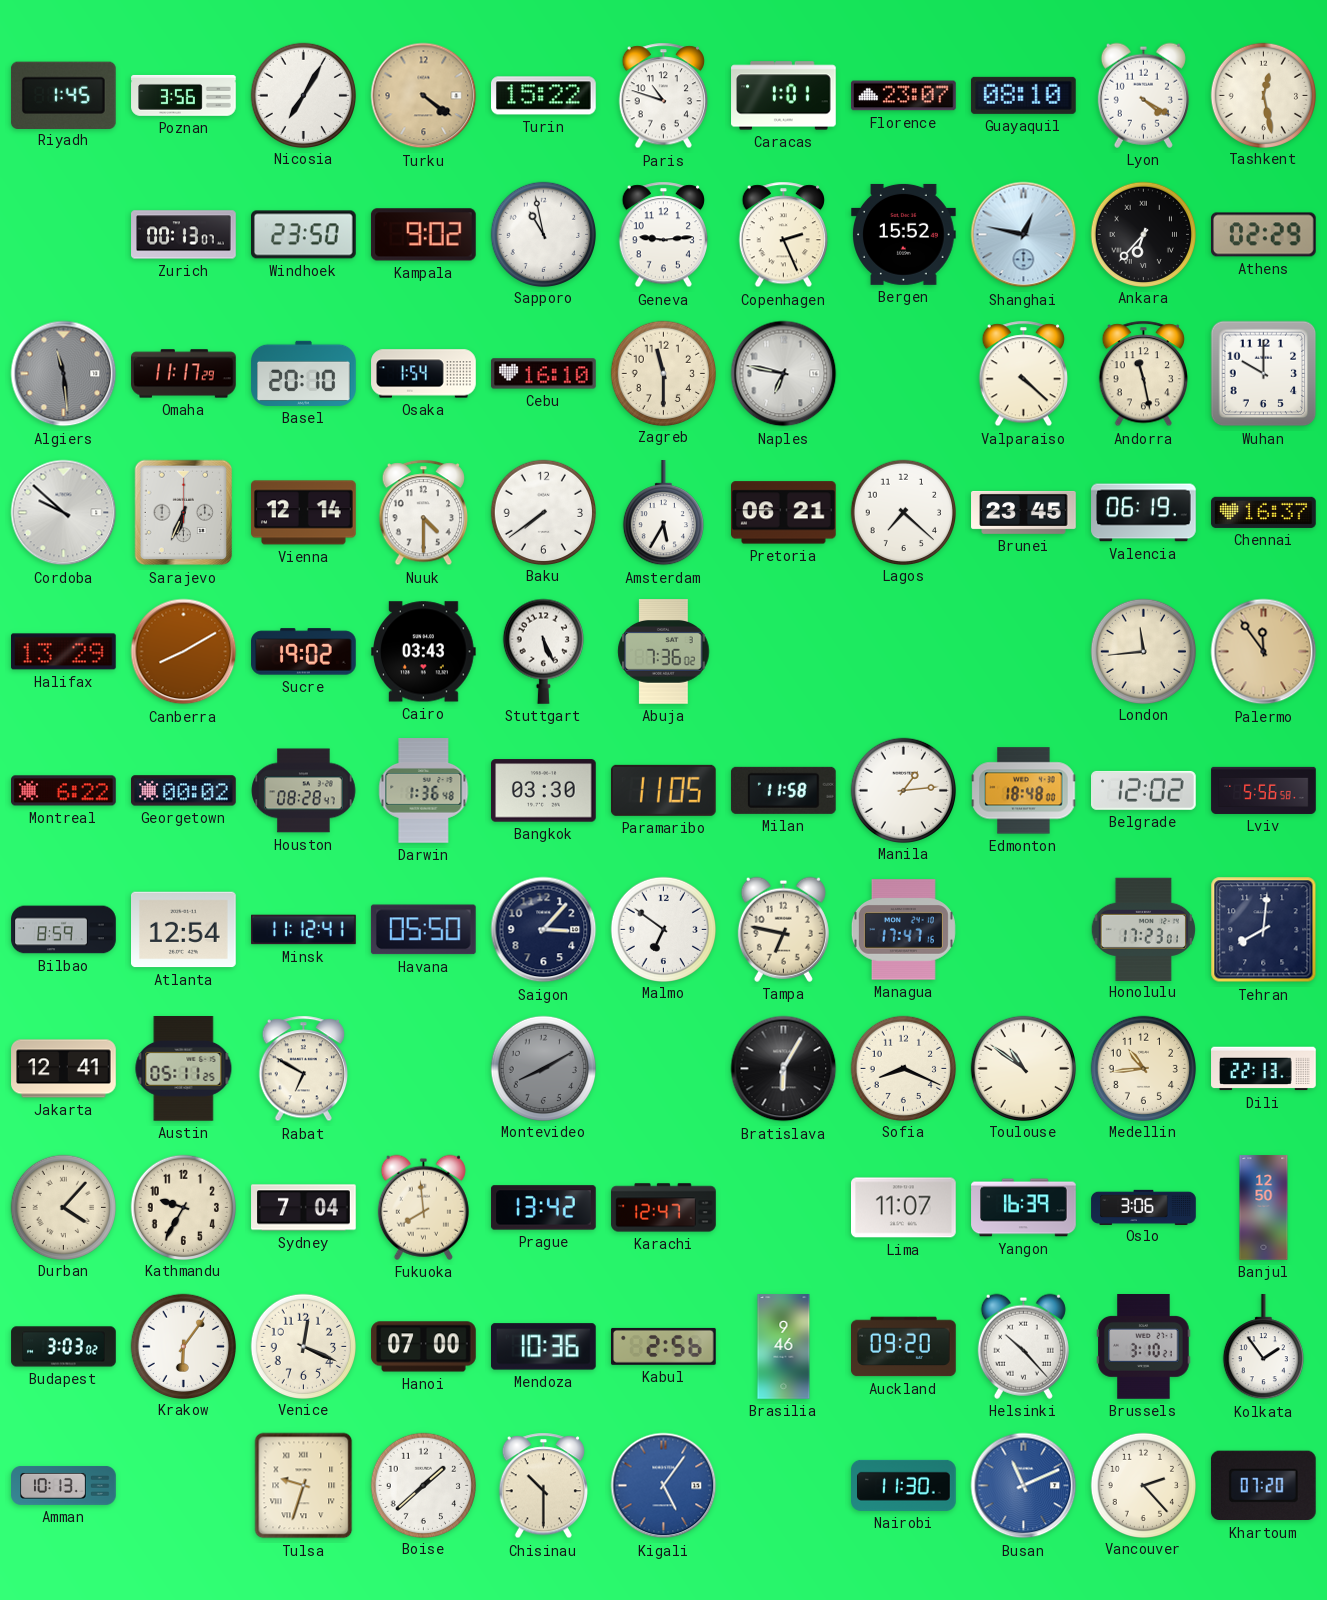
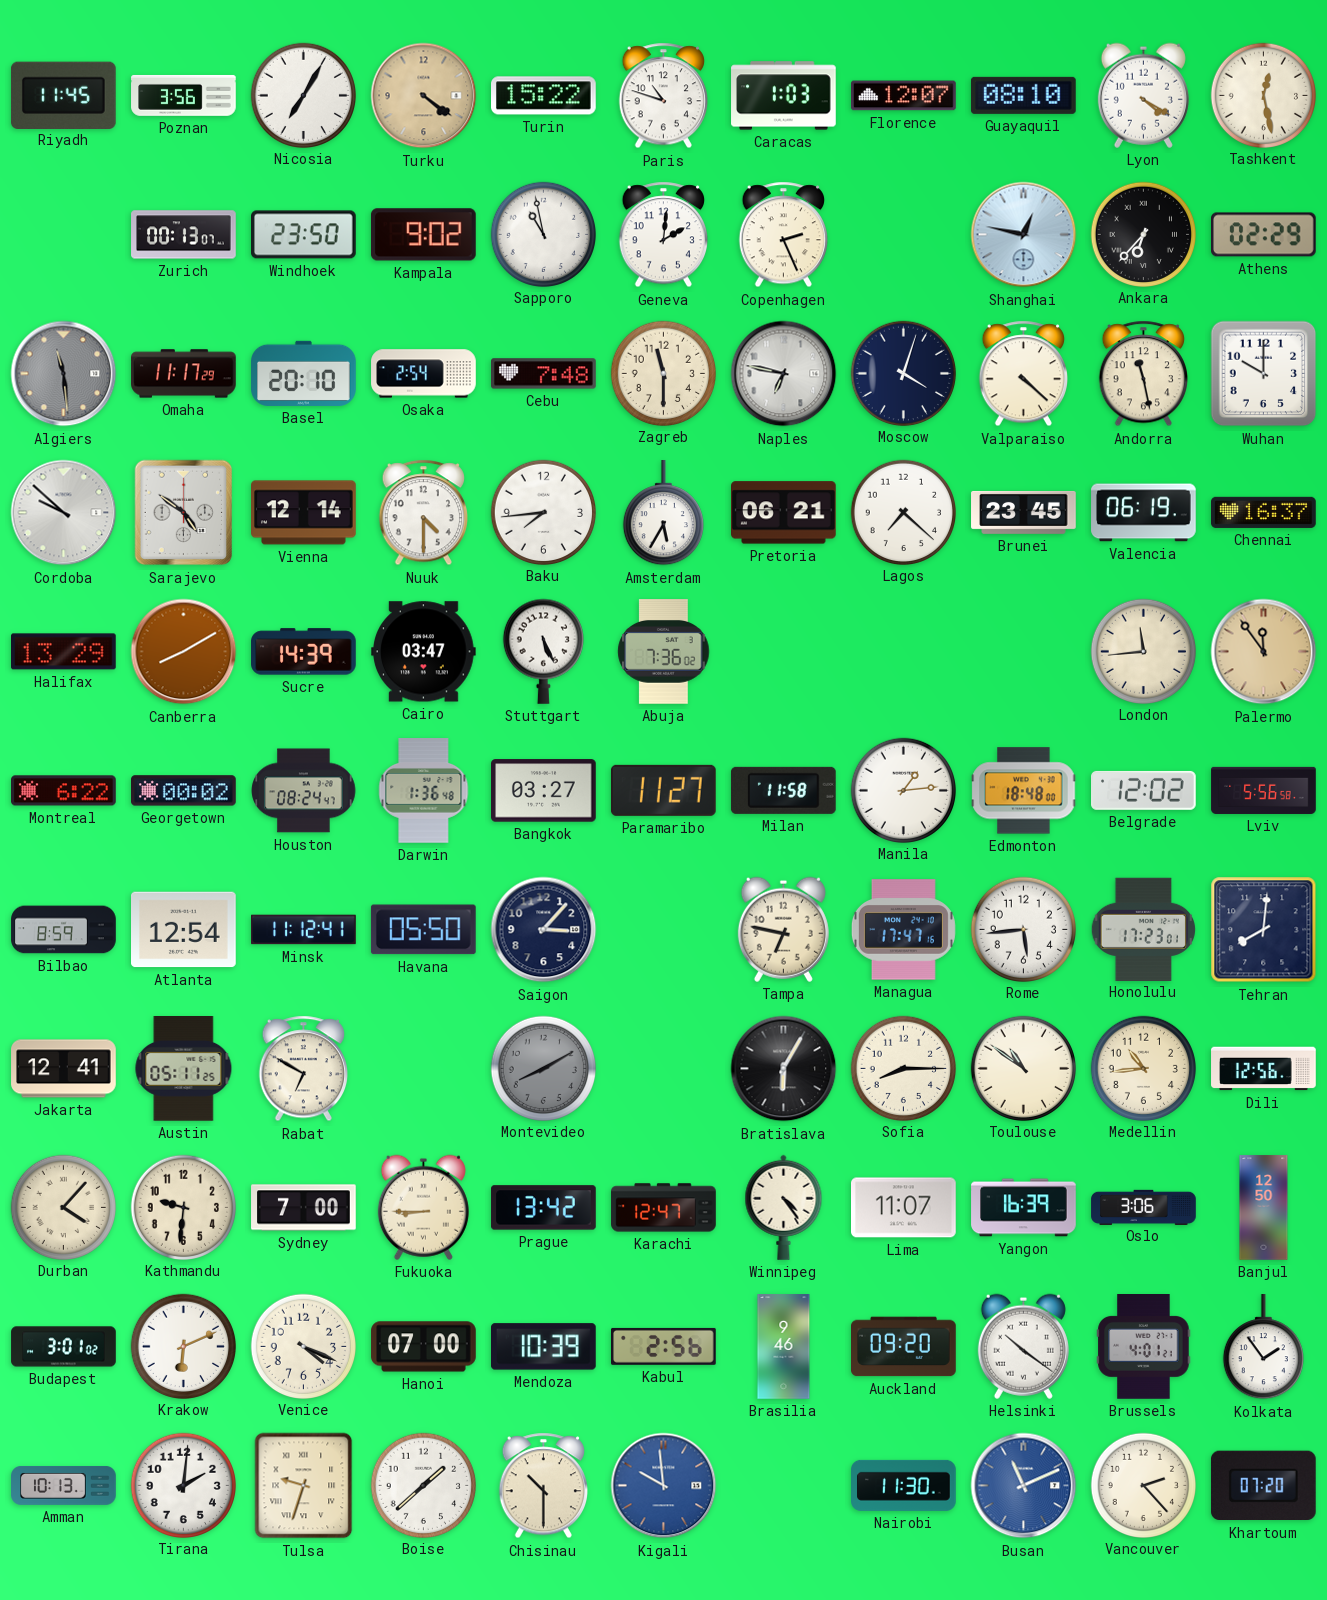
Riyadh: 1:45 -> 11:45
Caracas: 1:01 -> 1:03
Florence: 23:07 -> 12:07
Geneva: 9:14 -> 2:01
Bergen: 15:52 -> none
Osaka: 1:54 -> 2:54
Cebu: 16:10 -> 7:48
Moscow: none -> 4:03
Sarajevo: 6:34 -> 4:51
Baku: 7:39 -> 7:44
Sucre: 19:02 -> 14:39
Cairo: 03:43 -> 03:47
Houston: 08:28 -> 08:24
Bangkok: 03:30 -> 03:27
Paramaribo: 11:05 -> 11:27
Malmo: 6:51 -> none
Rome: none -> 5:44
Sofia: 8:19 -> 8:15
Dili: 22:13 -> 12:56
Kathmandu: 9:35 -> 9:31
Sydney: 7:04 -> 7:00
Fukuoka: 7:59 -> 8:45
Winnipeg: none -> 4:24
Budapest: 3:03 -> 3:01
Krakow: 6:06 -> 6:11
Venice: 12:19 -> 4:19
Mendoza: 10:36 -> 10:39
Helsinki: 10:23 -> 10:21
Brussels: 3:10 -> 4:01
Tirana: none -> 2:01
Kigali: 5:06 -> 9:59
